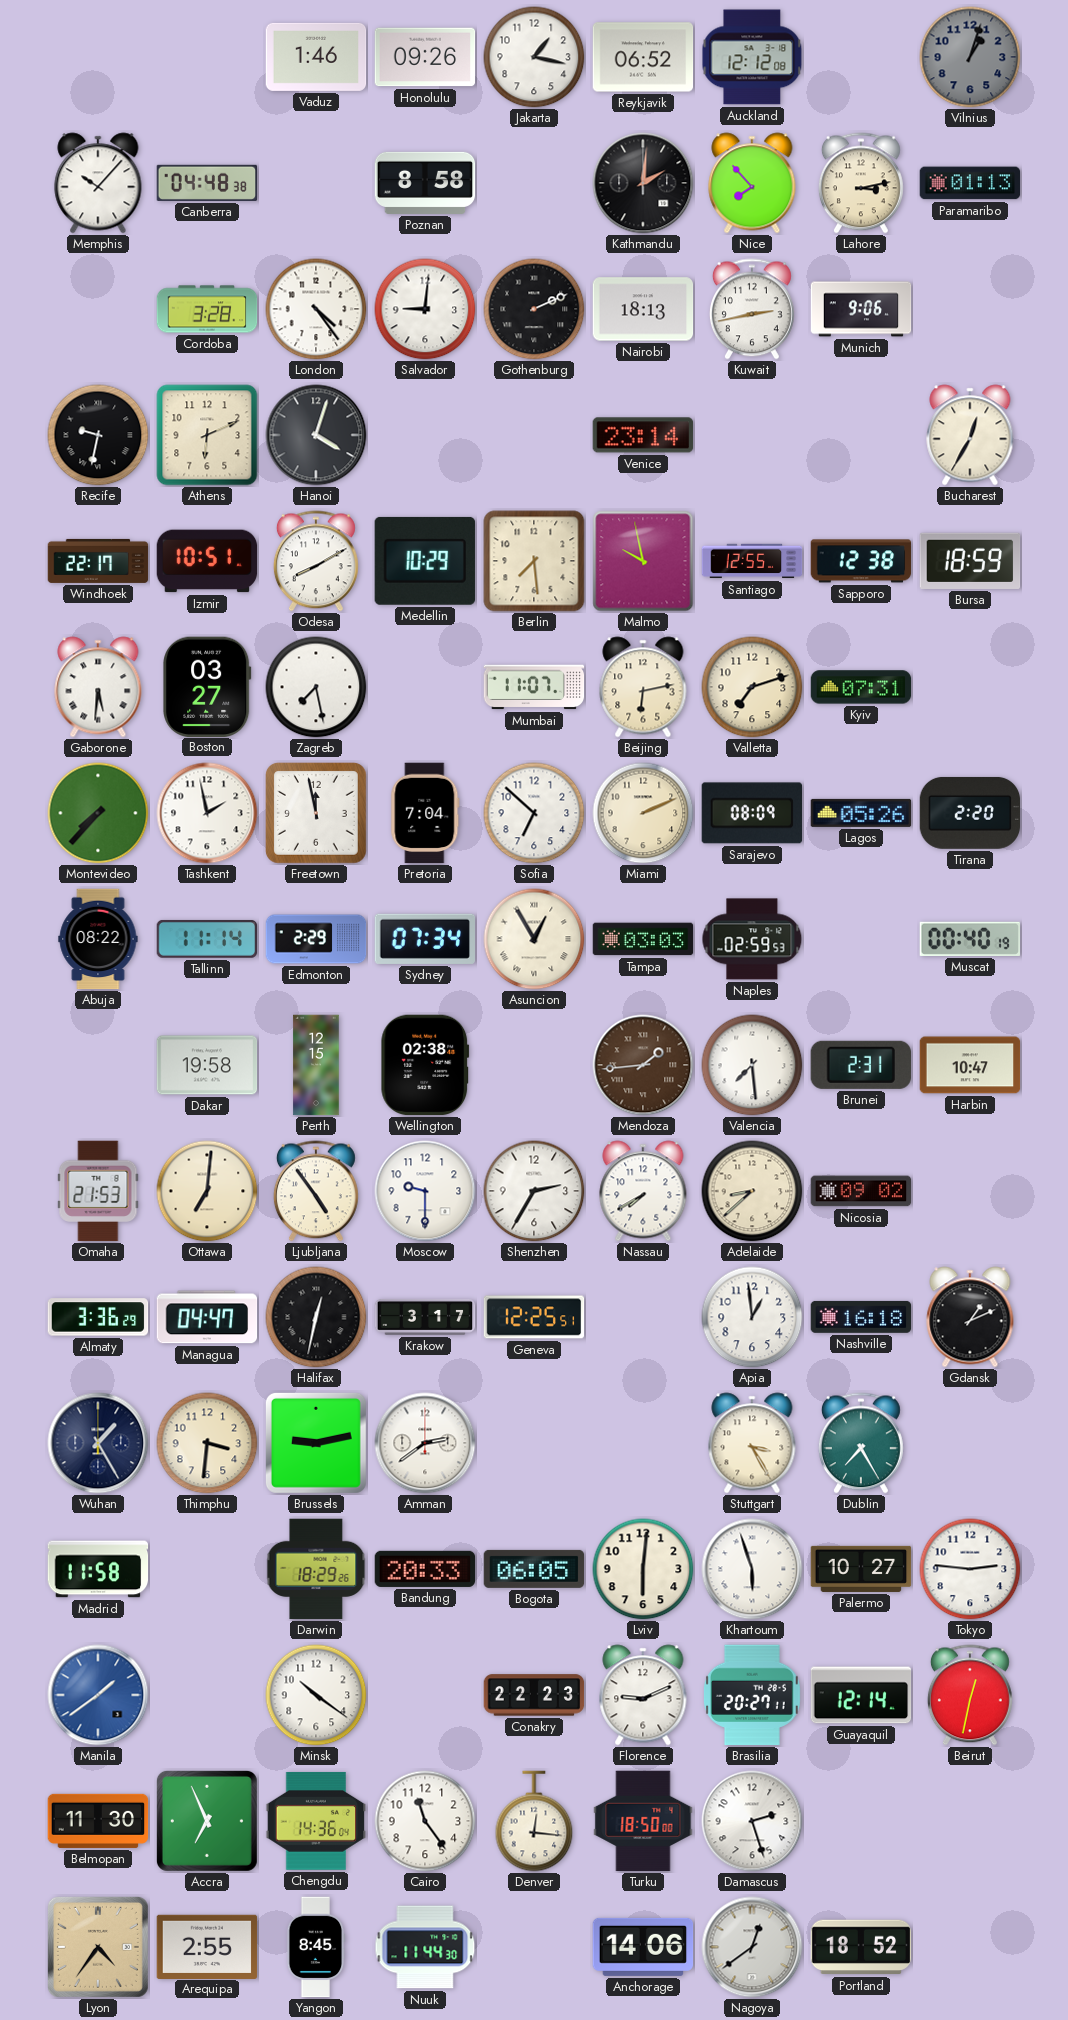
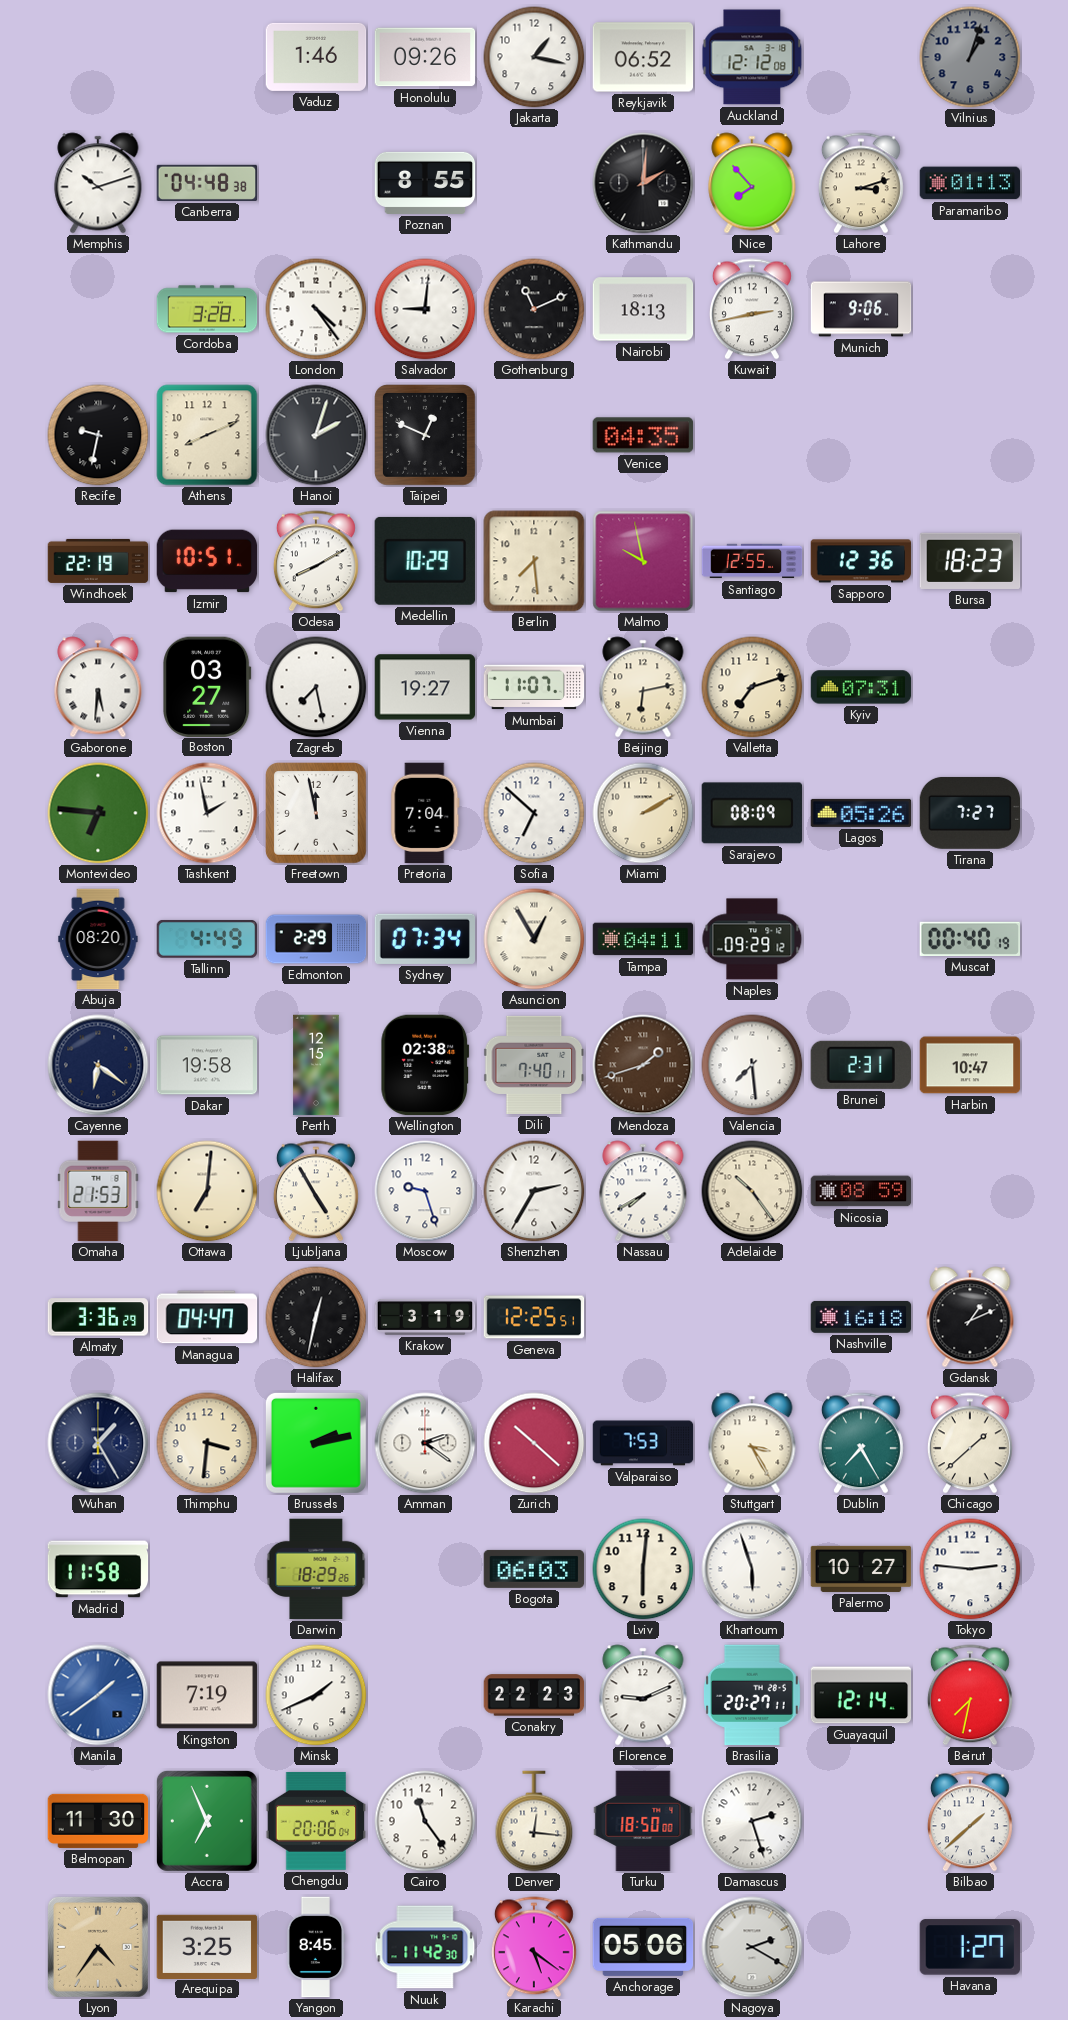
Memphis: 10:07 -> 10:12
Poznan: 8:58 -> 8:55
Lahore: 3:13 -> 3:12
Gothenburg: 2:11 -> 11:11
Athens: 6:11 -> 8:11
Hanoi: 4:03 -> 2:03
Taipei: none -> 12:49
Venice: 23:14 -> 04:35
Bucharest: 12:35 -> none
Windhoek: 22:17 -> 22:19
Sapporo: 12:38 -> 12:36
Bursa: 18:59 -> 18:23
Vienna: none -> 19:27
Montevideo: 7:37 -> 6:46
Miami: 2:11 -> 2:10
Tirana: 2:20 -> 7:27
Abuja: 08:22 -> 08:20
Tallinn: 11:14 -> 4:49
Tampa: 03:03 -> 04:11
Naples: 02:59 -> 09:29
Cayenne: none -> 6:21
Dili: none -> 7:40
Mendoza: 1:44 -> 1:42
Ljubljana: 4:54 -> 4:55
Moscow: 9:30 -> 9:27
Adelaide: 8:38 -> 10:24
Nicosia: 09:02 -> 08:59
Krakow: 3:17 -> 3:19
Apia: 12:59 -> none
Brussels: 9:13 -> 2:13
Amman: 2:39 -> 2:21
Zurich: none -> 10:22
Valparaiso: none -> 7:53
Chicago: none -> 1:38
Bandung: 20:33 -> none
Bogota: 06:05 -> 06:03
Kingston: none -> 7:19
Minsk: 10:21 -> 1:41
Beirut: 12:32 -> 7:32
Chengdu: 14:36 -> 20:06
Bilbao: none -> 1:38
Arequipa: 2:55 -> 3:25
Nuuk: 11:44 -> 11:42
Karachi: none -> 5:21
Anchorage: 14:06 -> 05:06
Nagoya: 12:39 -> 2:20
Portland: 18:52 -> none
Havana: none -> 1:27
